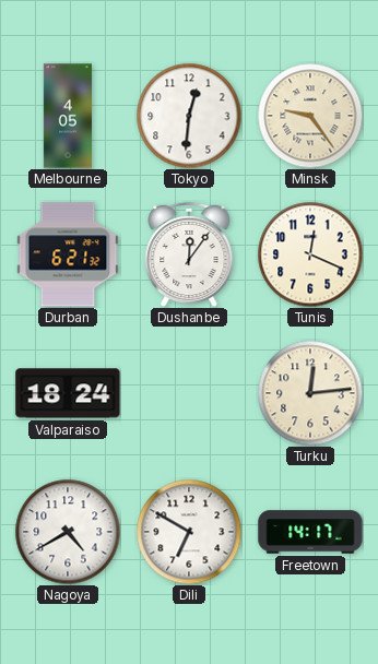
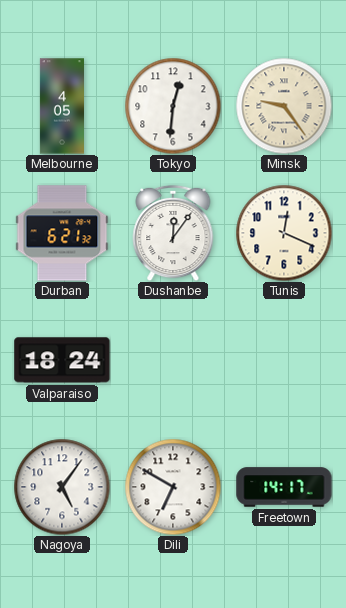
Turku: 12:14 -> none
Nagoya: 4:40 -> 5:06
